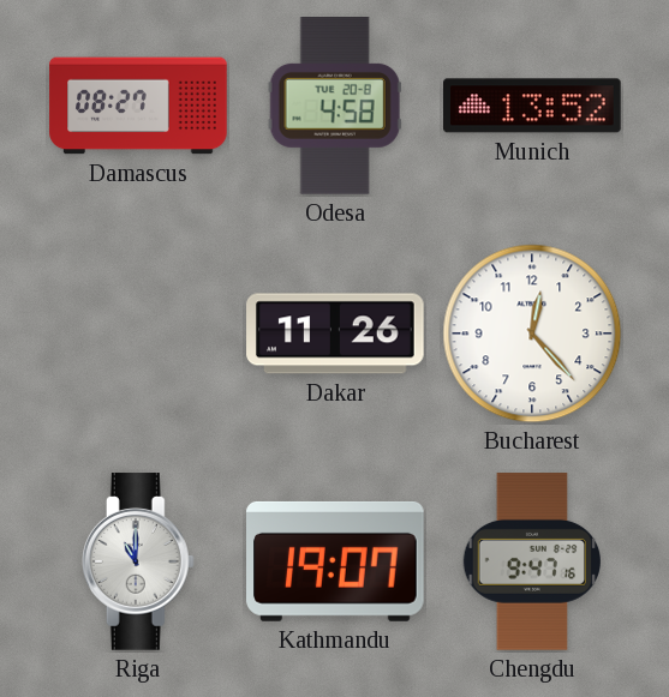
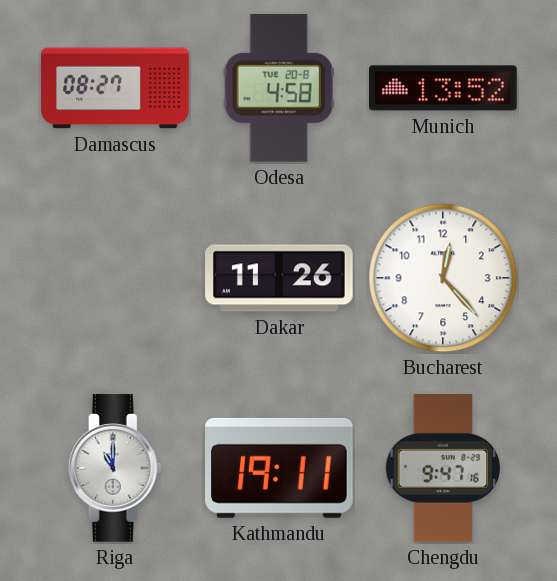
Kathmandu: 19:07 -> 19:11
